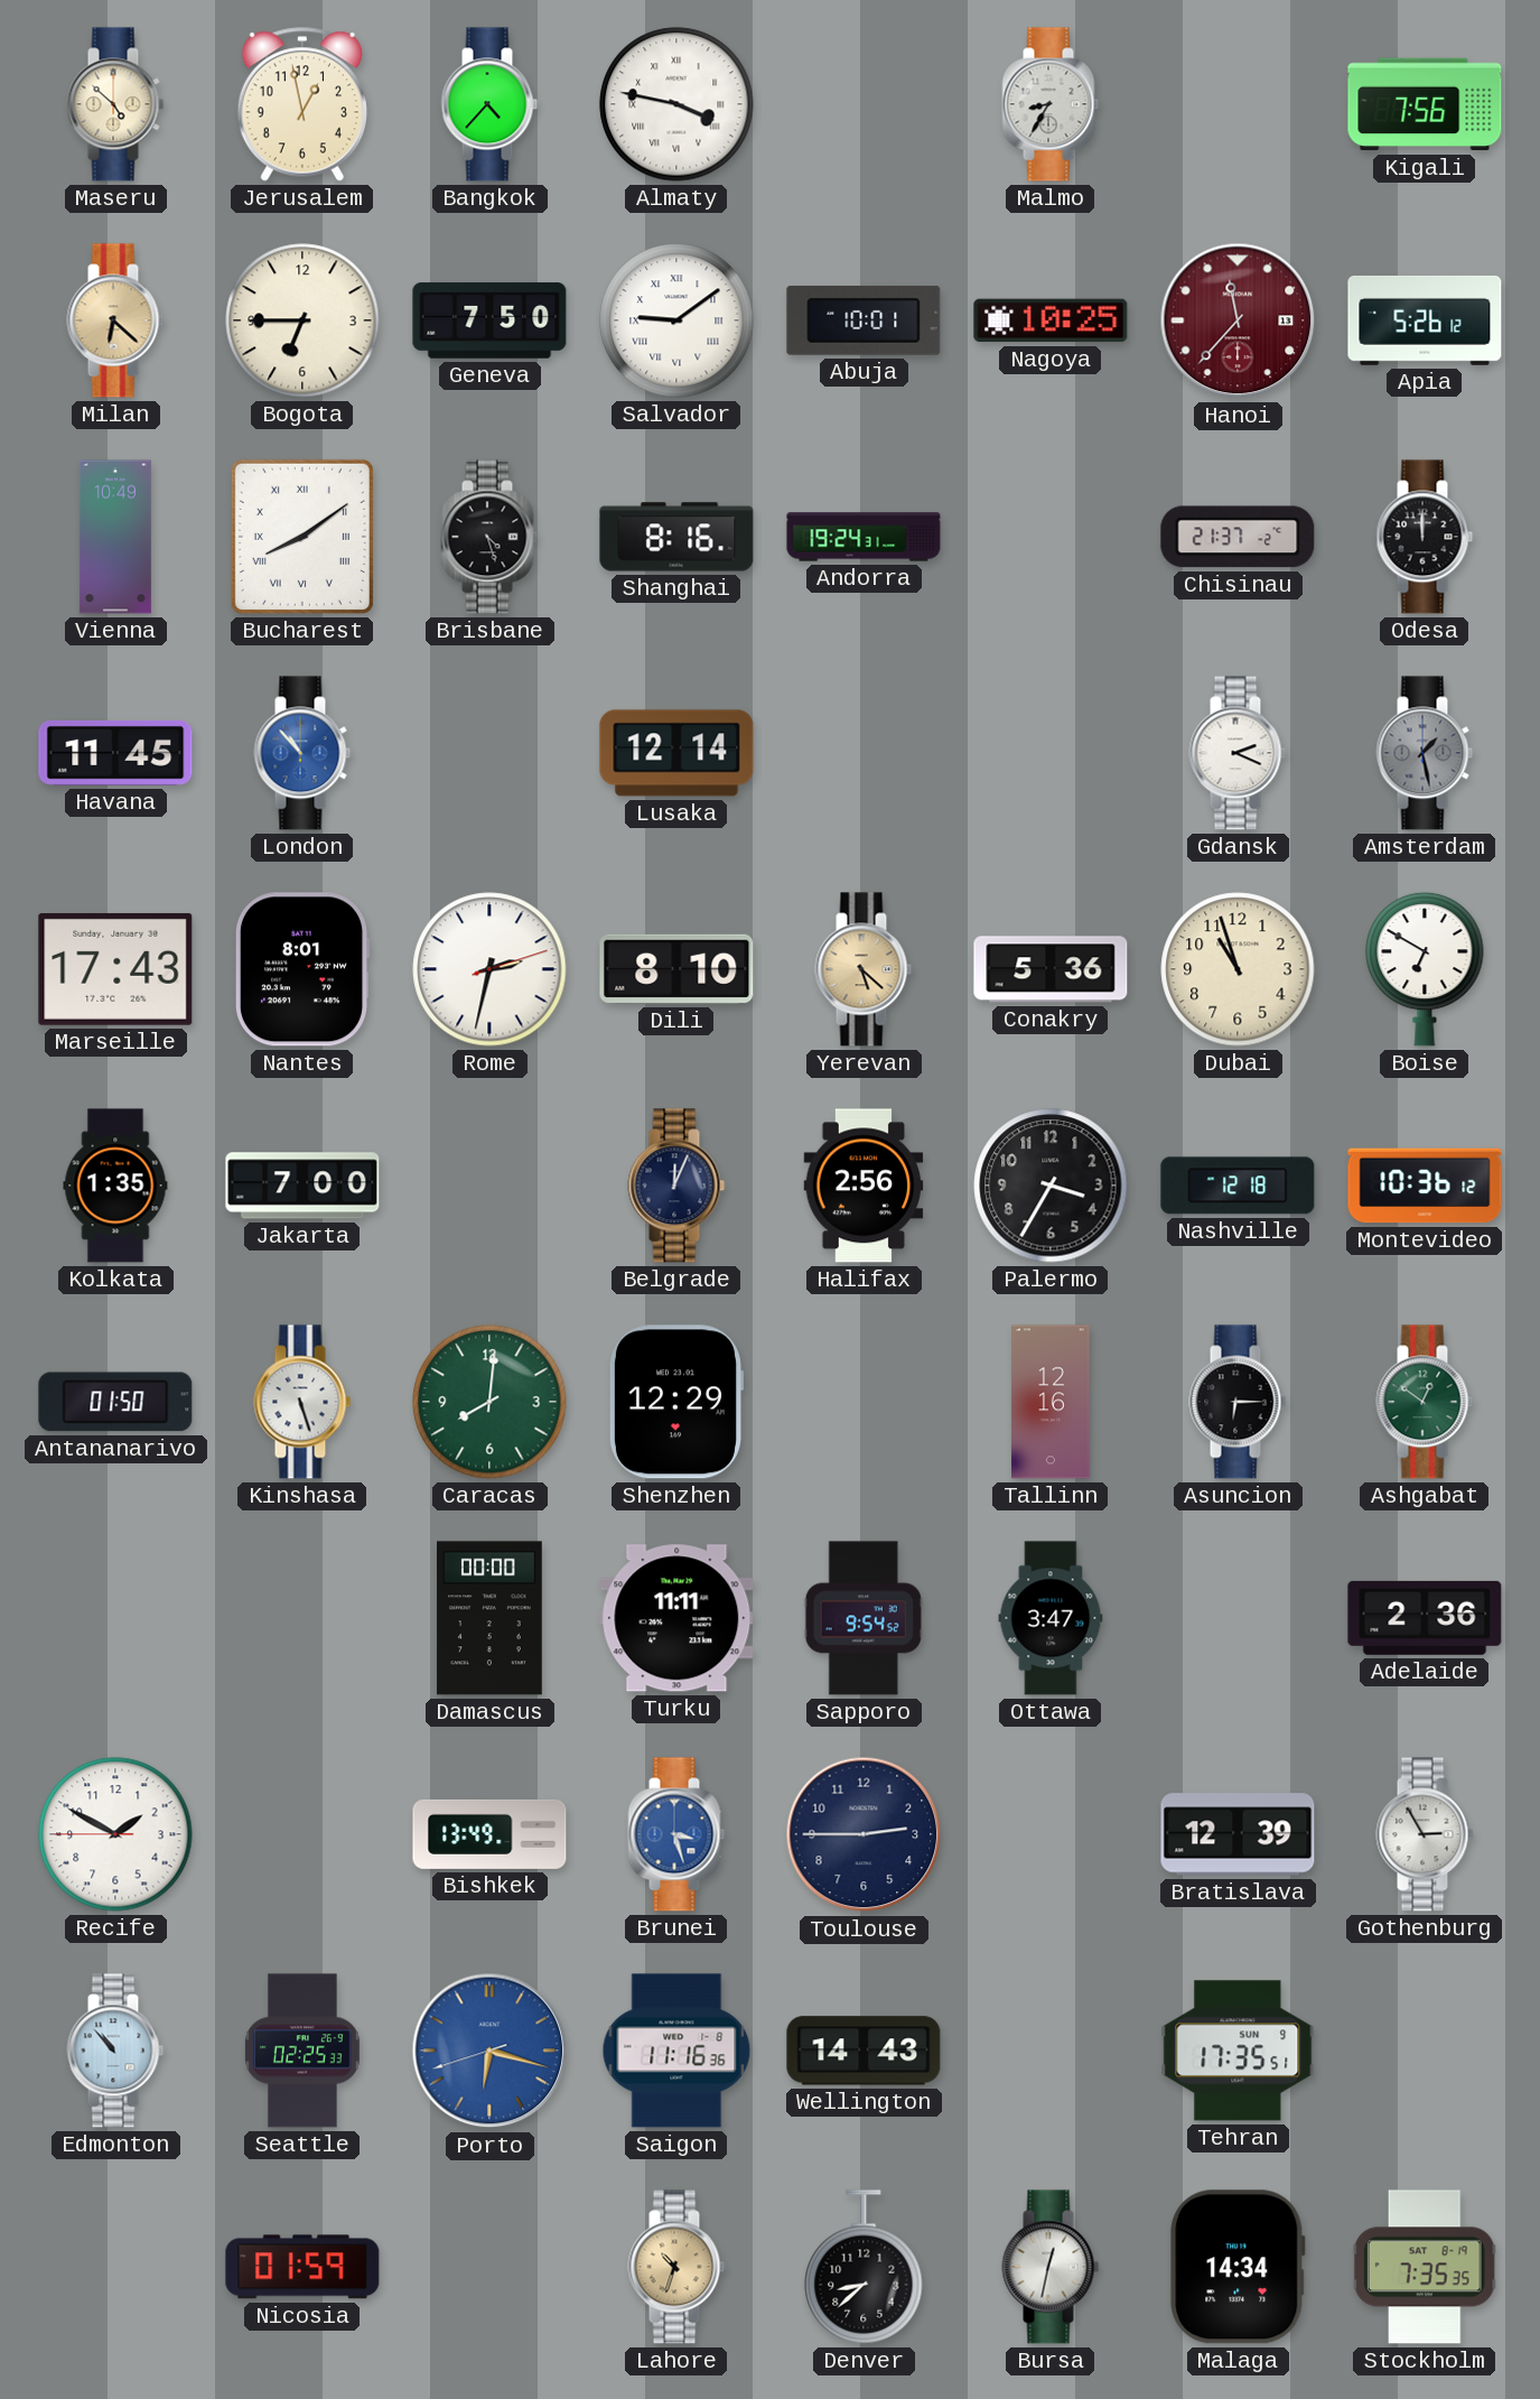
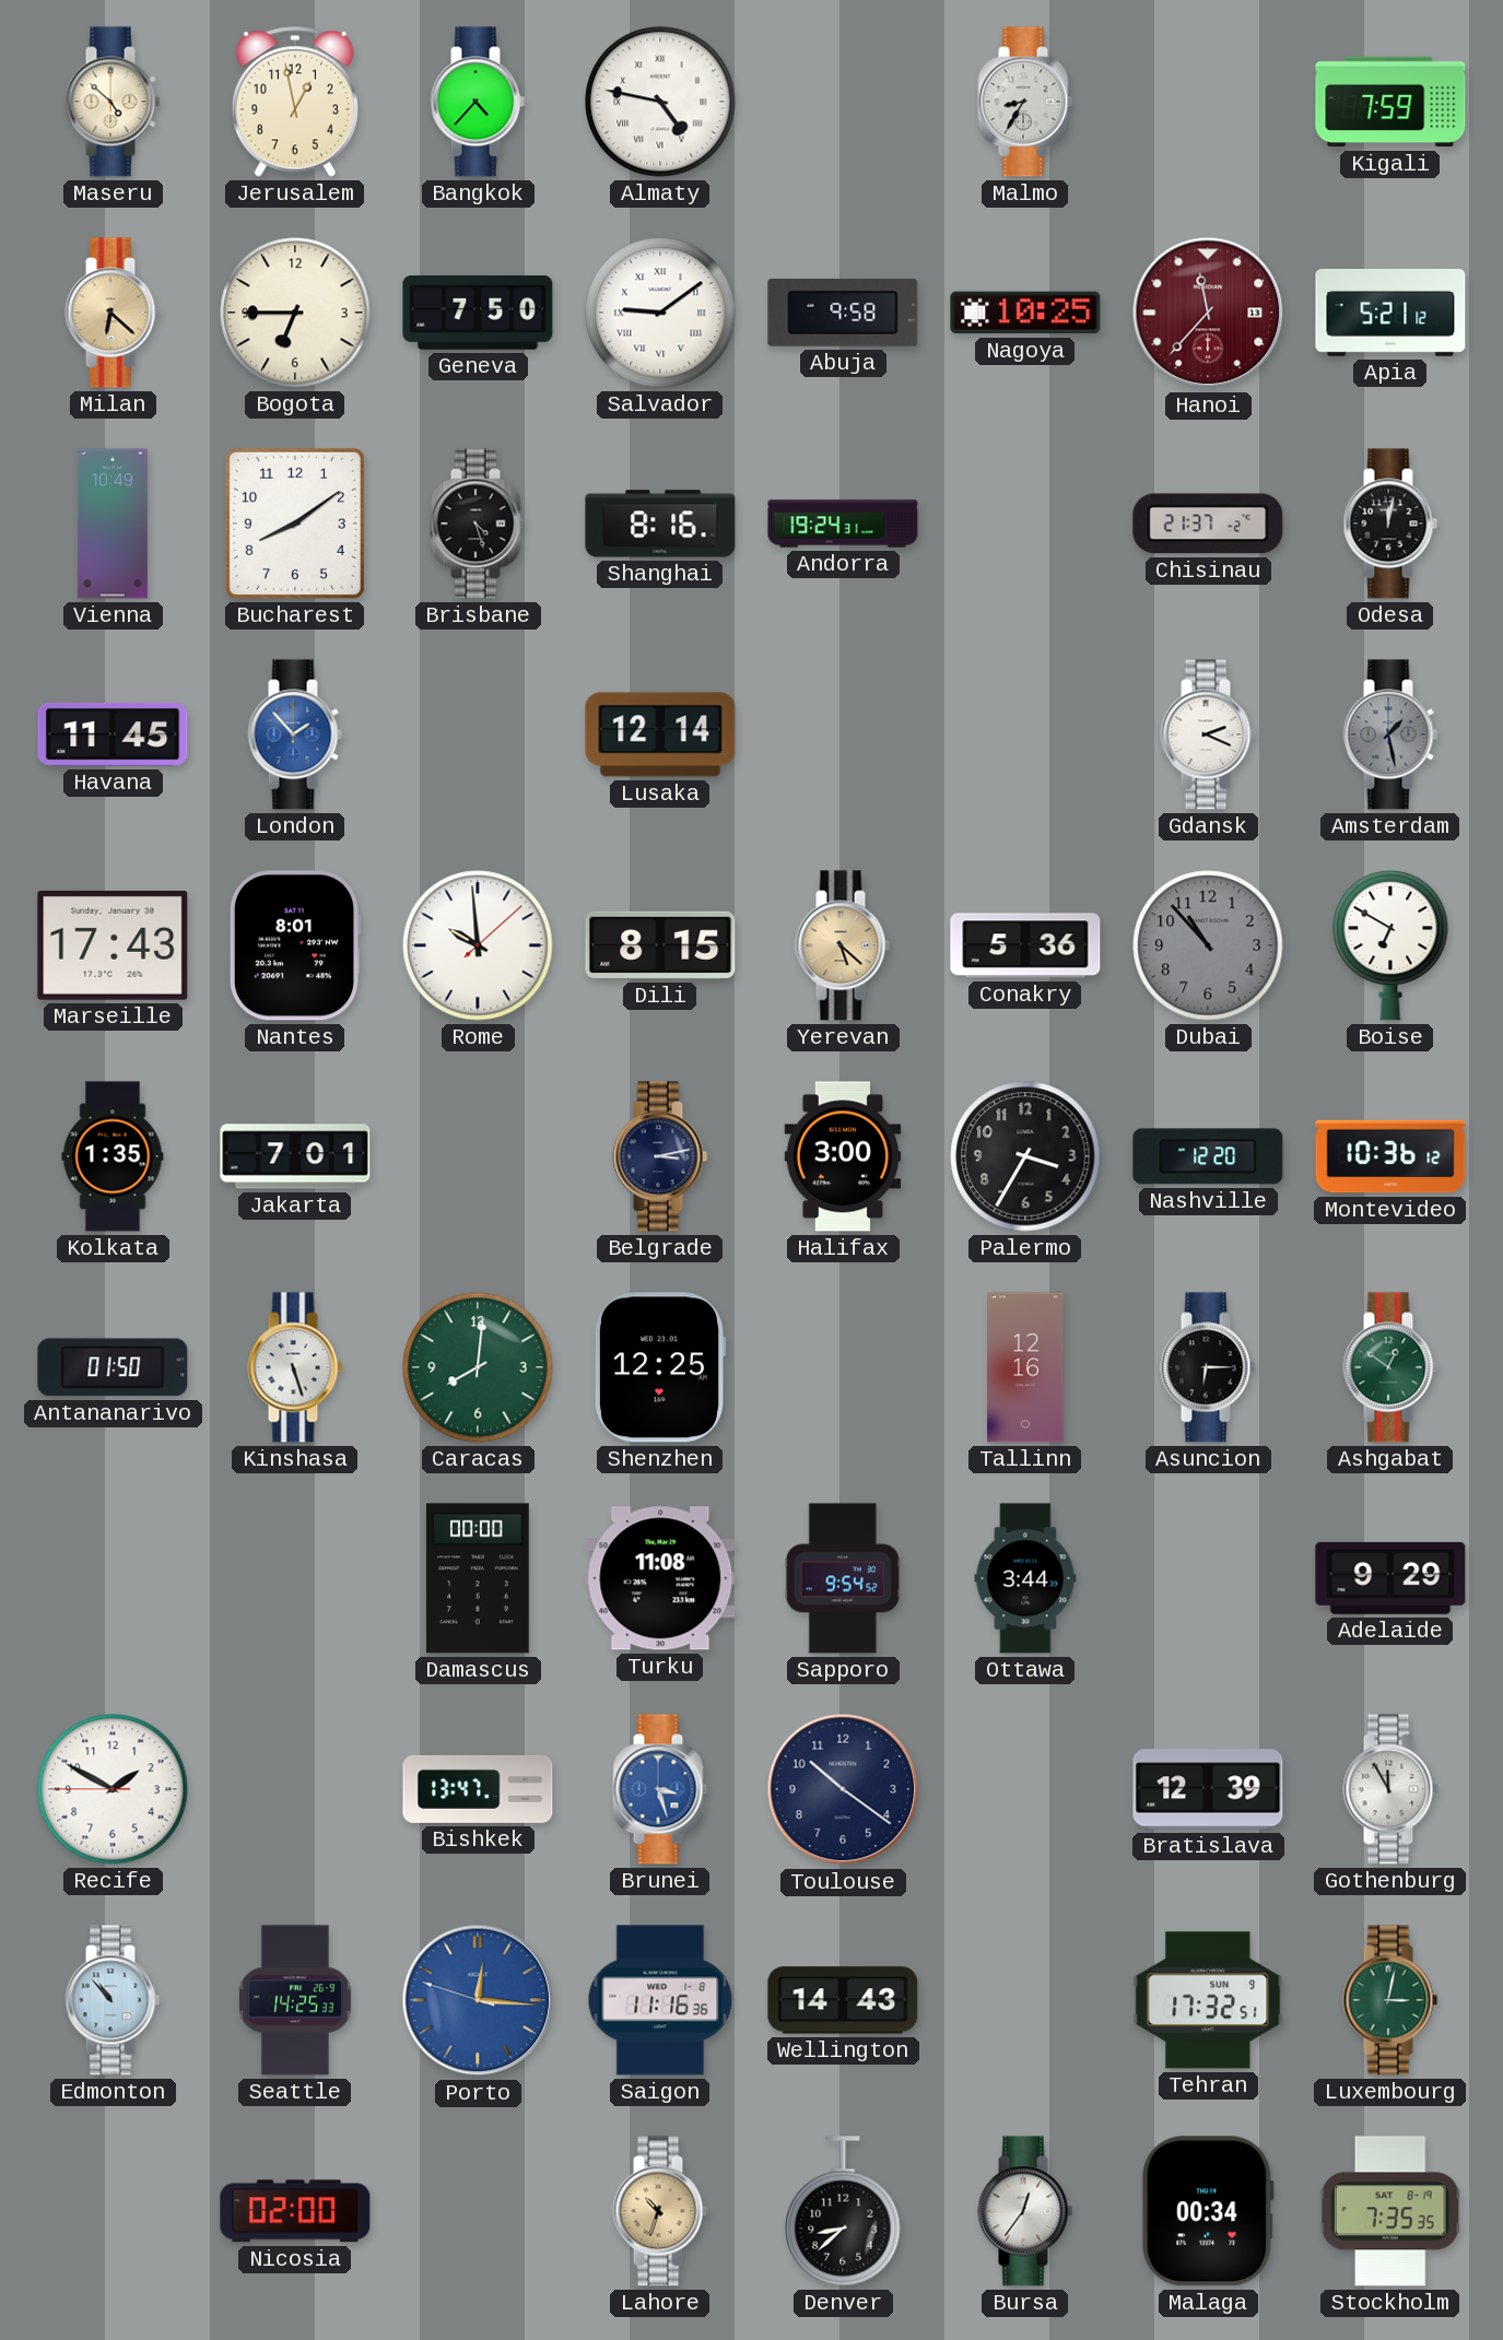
Almaty: 3:47 -> 4:47
Kigali: 7:56 -> 7:59
Abuja: 10:01 -> 9:58
Apia: 5:26 -> 5:21
Bucharest numerals: Roman -> Arabic
Odesa: 12:00 -> 12:02
London: 10:53 -> 1:53
Rome: 2:32 -> 9:59
Dili: 8:10 -> 8:15
Dubai: 10:57 -> 10:53
Dubai dial: cream -> grey
Jakarta: 7:00 -> 7:01
Belgrade: 12:04 -> 3:13
Halifax: 2:56 -> 3:00
Nashville: 12:18 -> 12:20
Shenzhen: 12:29 -> 12:25
Turku: 11:11 -> 11:08
Ottawa: 3:47 -> 3:44
Adelaide: 2:36 -> 9:29
Bishkek: 13:49 -> 13:47
Toulouse: 2:45 -> 10:21
Gothenburg: 2:55 -> 11:55
Seattle: 02:25 -> 14:25
Porto: 6:17 -> 12:15
Tehran: 17:35 -> 17:32
Luxembourg: none -> 3:02
Nicosia: 01:59 -> 02:00
Bursa: 12:32 -> 12:36
Malaga: 14:34 -> 00:34
